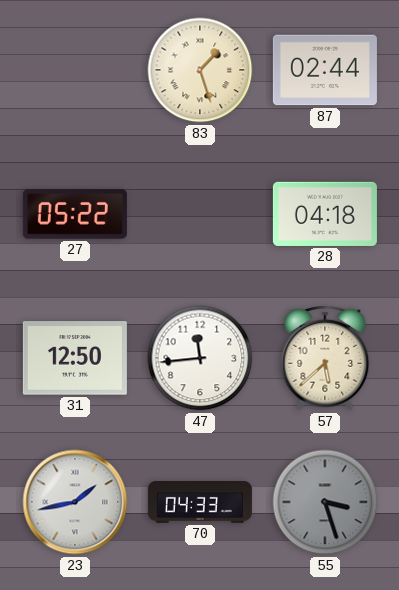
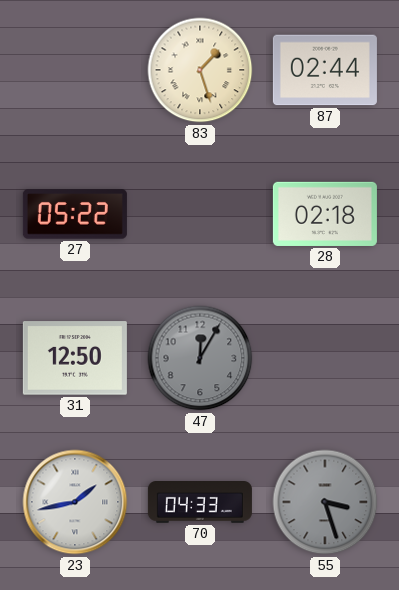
28: 04:18 -> 02:18
47: 11:44 -> 12:05
47 dial: white -> grey
57: 5:38 -> none
